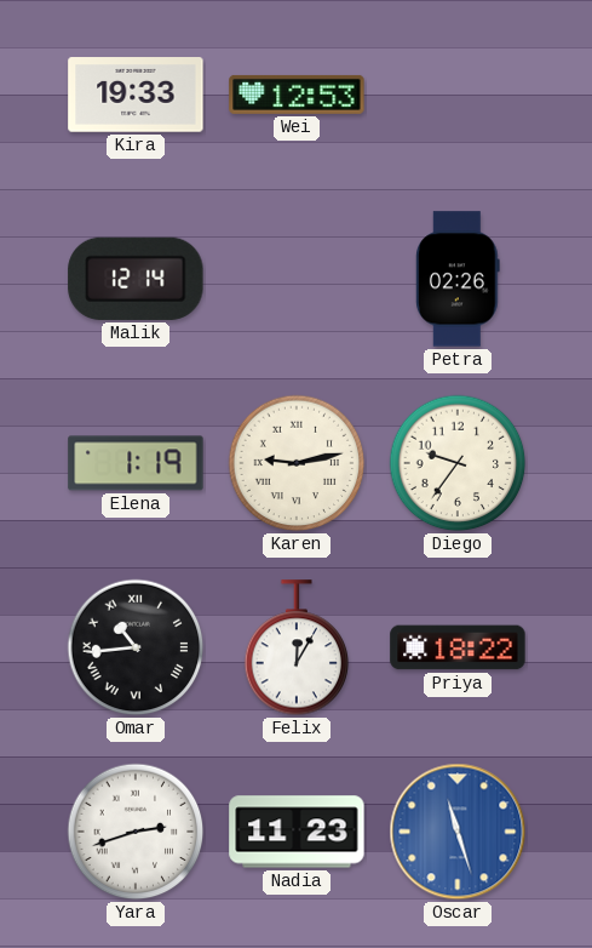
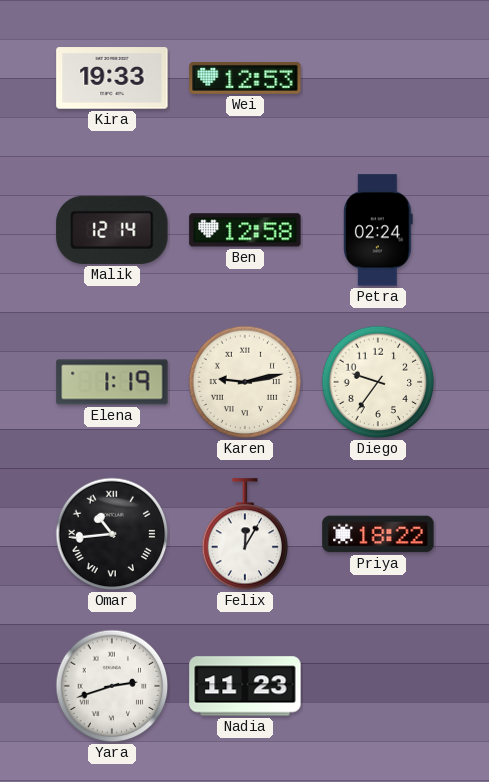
Ben: none -> 12:58
Petra: 02:26 -> 02:24
Oscar: 11:27 -> none
